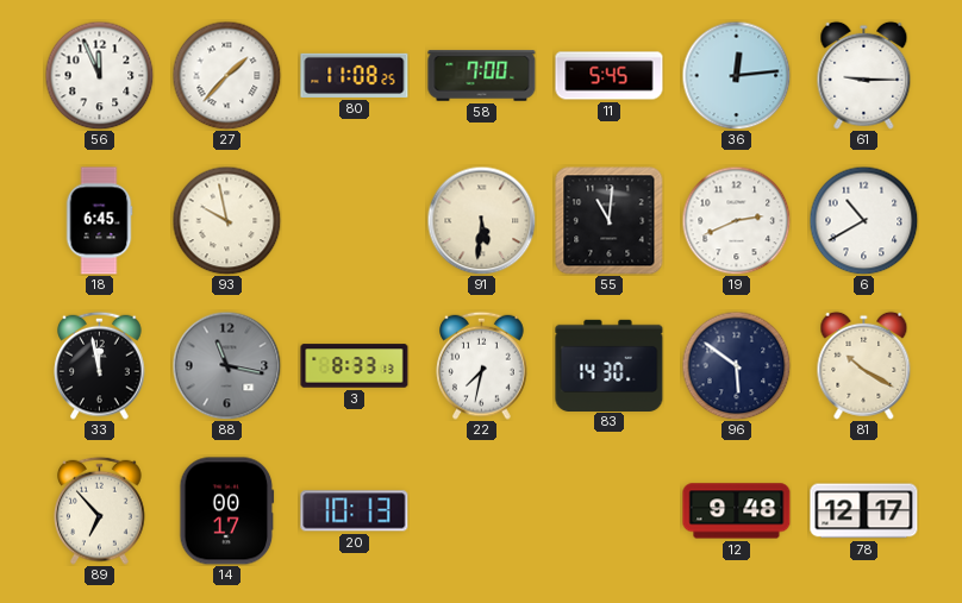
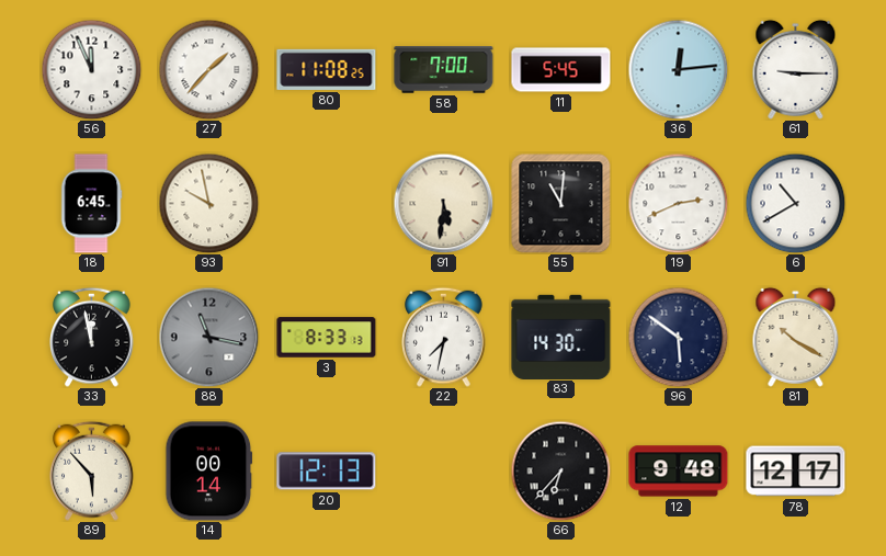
89: 6:53 -> 5:53
14: 00:17 -> 00:14
20: 10:13 -> 12:13
66: none -> 6:37
